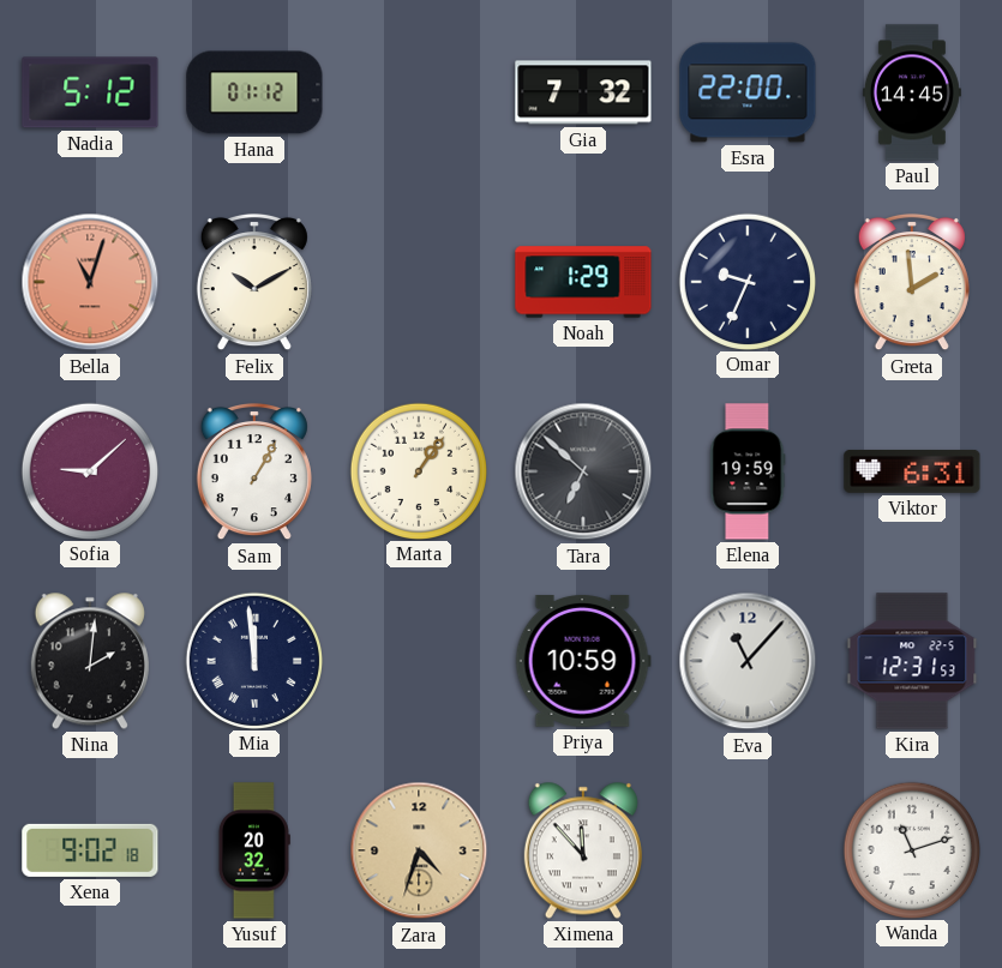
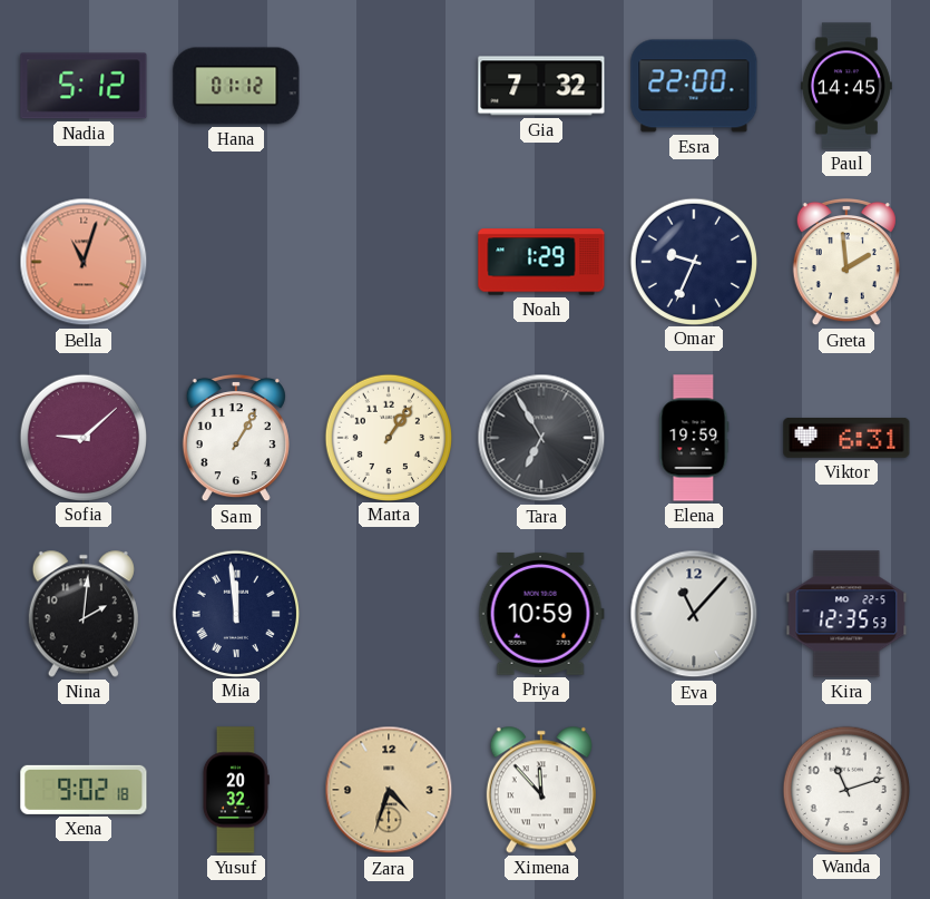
Felix: 10:10 -> none
Tara: 6:52 -> 6:55
Kira: 12:31 -> 12:35
